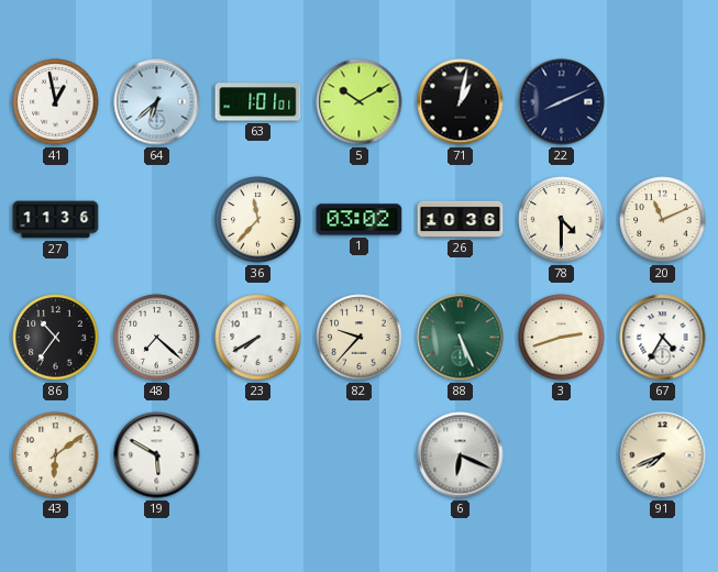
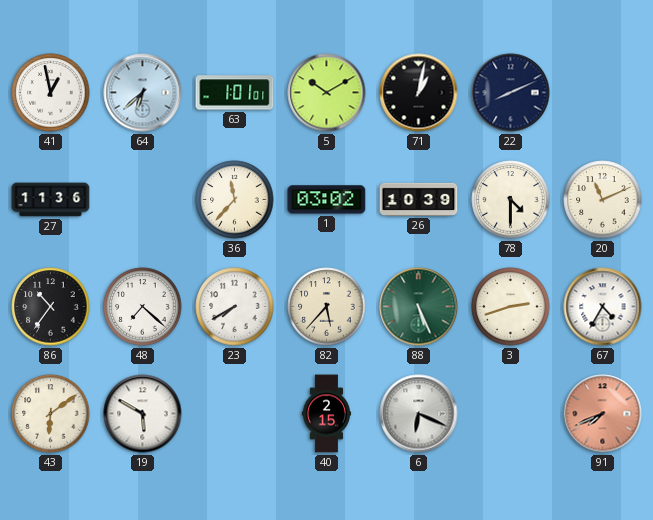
26: 10:36 -> 10:39
82: 9:37 -> 5:37
40: none -> 2:15
91 dial: cream -> salmon
